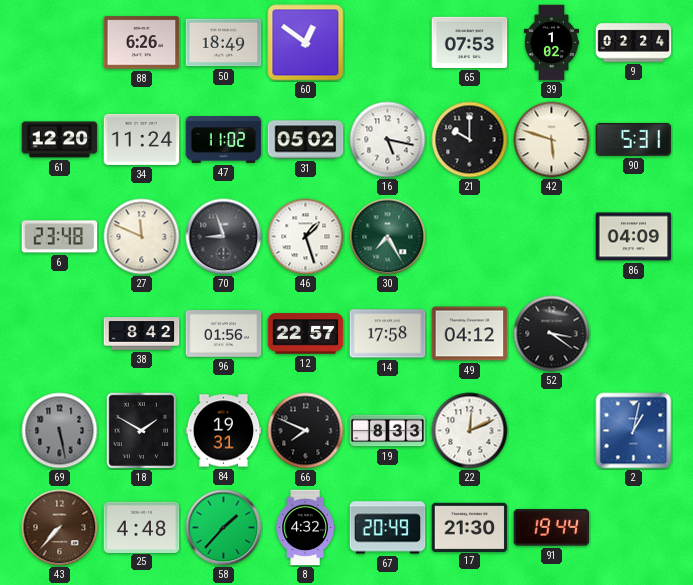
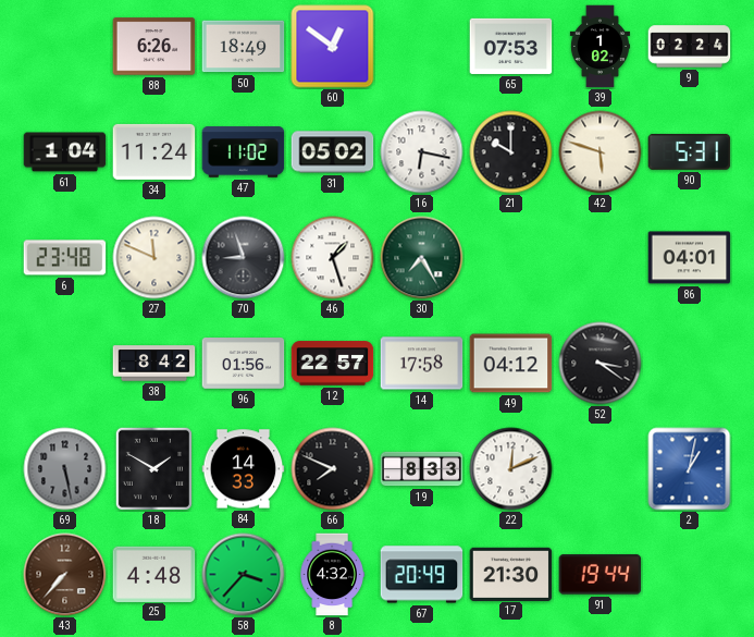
61: 12:20 -> 1:04
16: 5:17 -> 6:17
86: 04:09 -> 04:01
84: 19:31 -> 14:33
58: 1:37 -> 3:37
